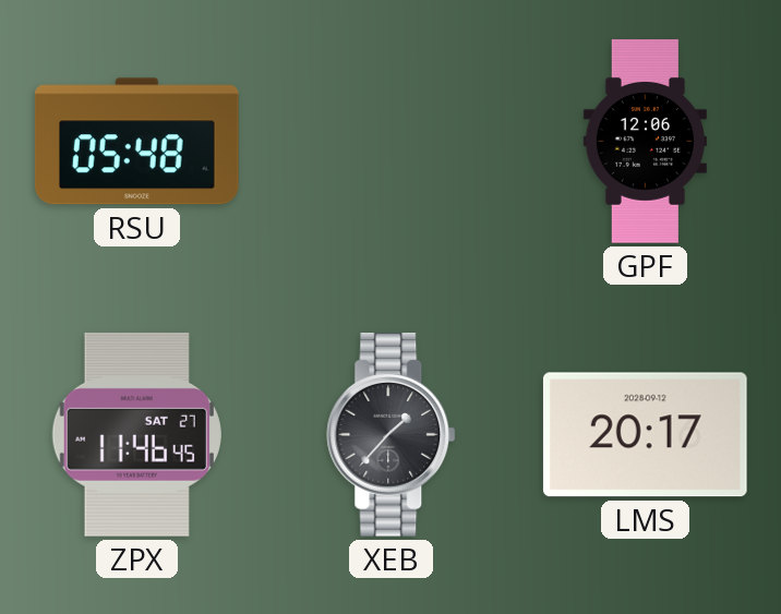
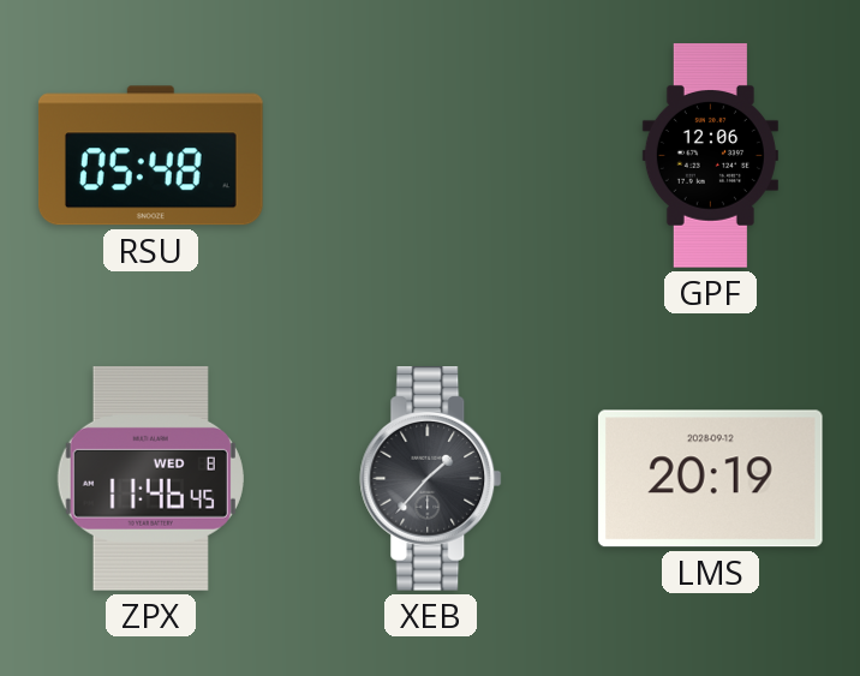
ZPX date: SAT 27 -> WED 8
LMS: 20:17 -> 20:19
